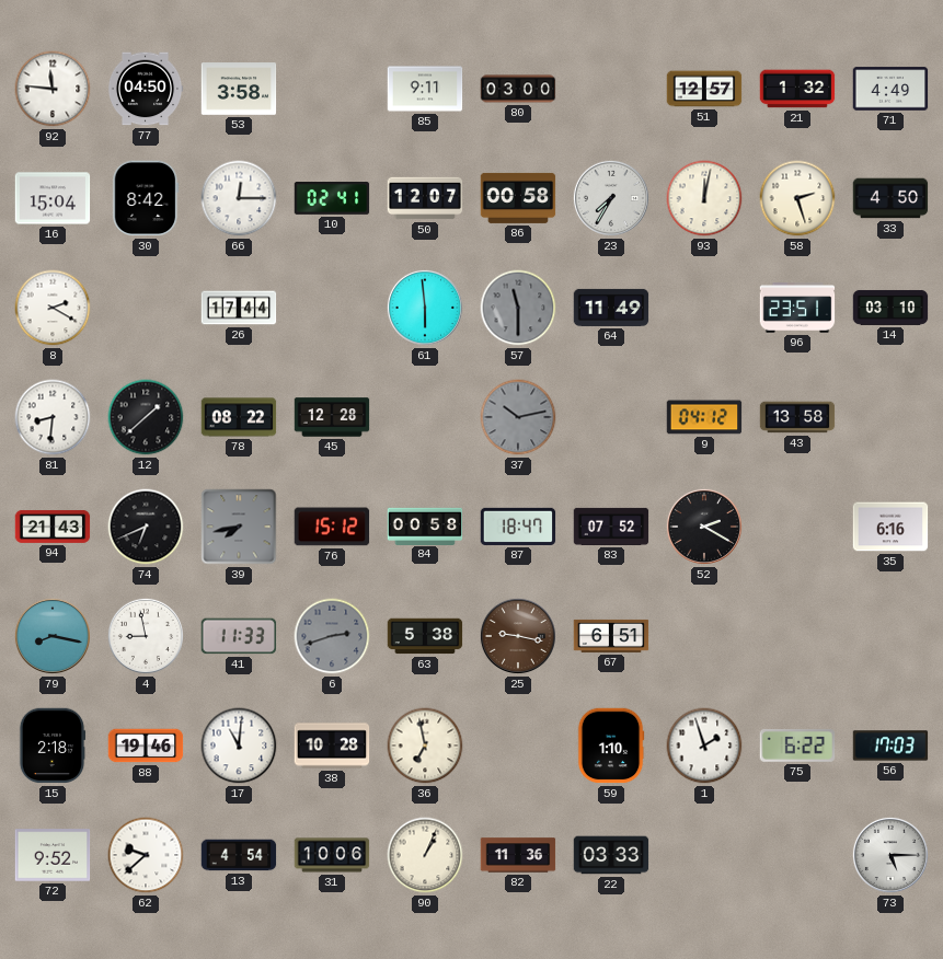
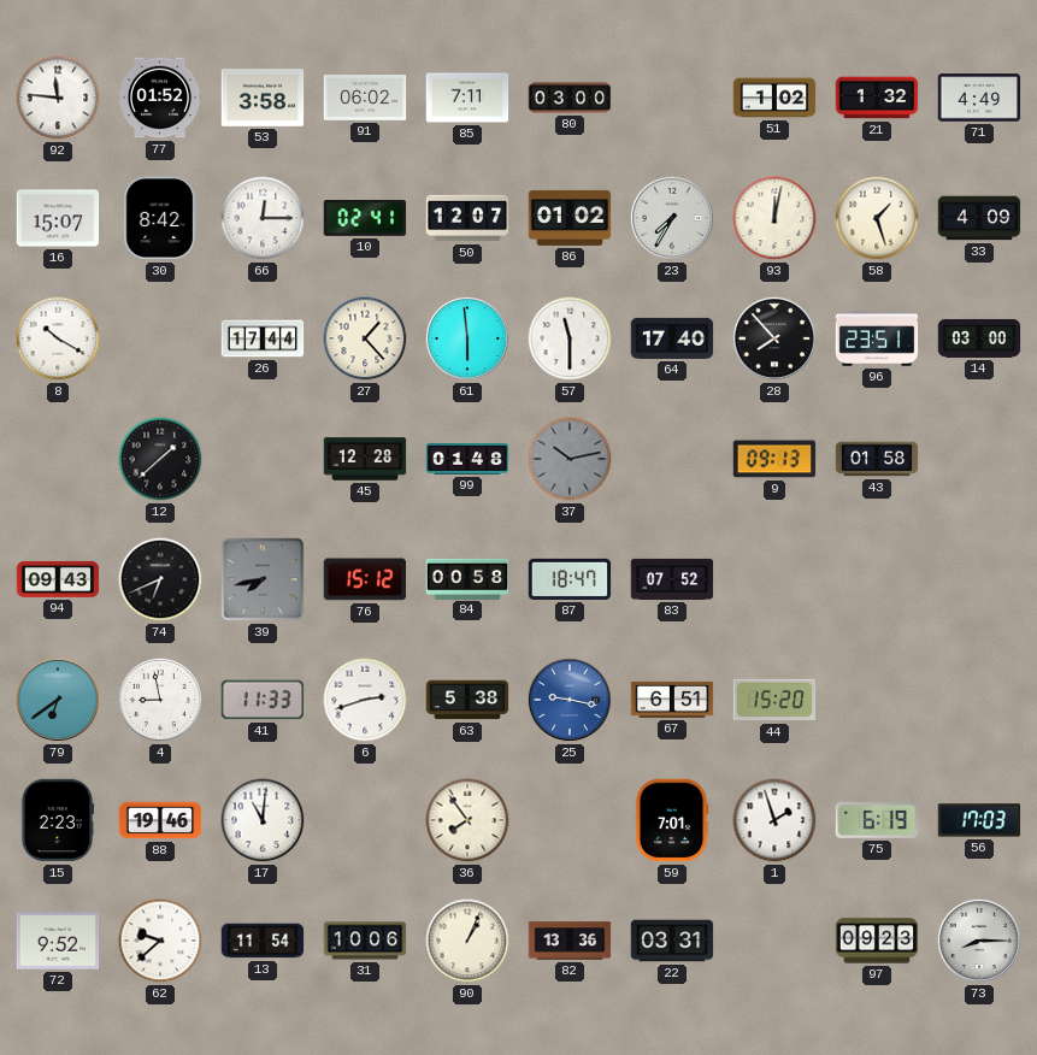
77: 04:50 -> 01:52
91: none -> 06:02
85: 9:11 -> 7:11
51: 12:57 -> 1:02
16: 15:04 -> 15:07
86: 00:58 -> 01:02
58: 2:27 -> 1:27
33: 4:50 -> 4:09
8: 2:20 -> 10:20
27: none -> 1:23
57 dial: grey -> white
64: 11:49 -> 17:40
28: none -> 7:53
14: 03:10 -> 03:00
81: 8:31 -> none
78: 08:22 -> none
99: none -> 01:48
9: 04:12 -> 09:13
43: 13:58 -> 01:58
94: 21:43 -> 09:43
52: 2:20 -> none
35: 6:16 -> none
79: 8:17 -> 6:39
6 dial: grey -> white
25 dial: brown -> blue
44: none -> 15:20
15: 2:18 -> 2:23
38: 10:28 -> none
36: 6:58 -> 7:54
59: 1:10 -> 7:01
75: 6:22 -> 6:19
13: 4:54 -> 11:54
82: 11:36 -> 13:36
22: 03:33 -> 03:31
97: none -> 09:23
73: 5:15 -> 8:15
